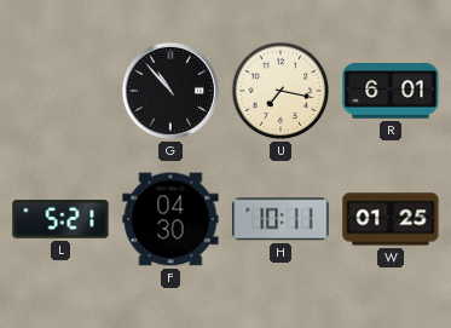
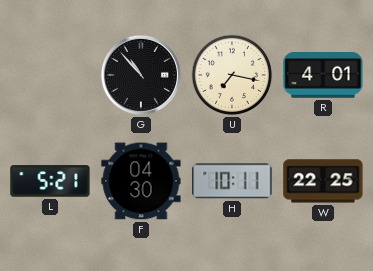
R: 6:01 -> 4:01
W: 01:25 -> 22:25
